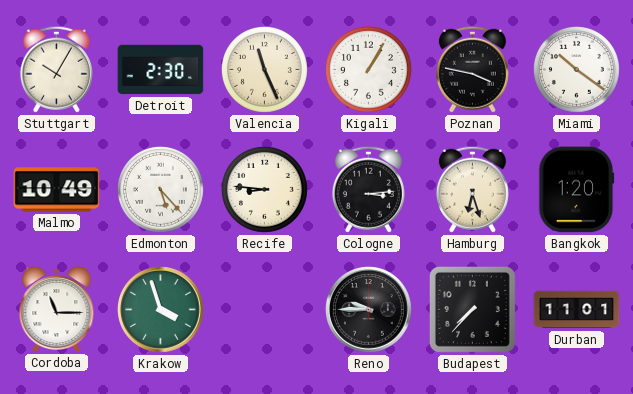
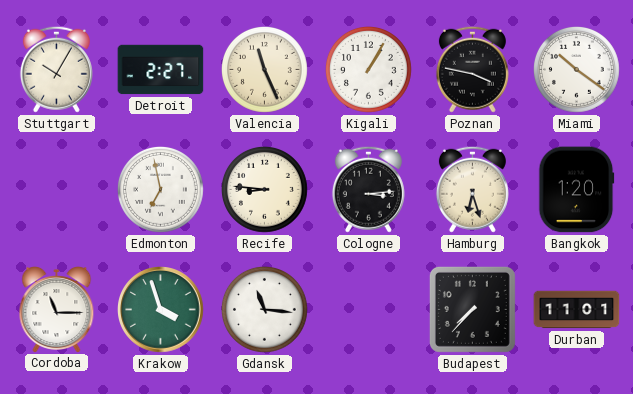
Detroit: 2:30 -> 2:27
Malmo: 10:49 -> none
Edmonton: 5:23 -> 6:58
Gdansk: none -> 11:16
Reno: 9:45 -> none
